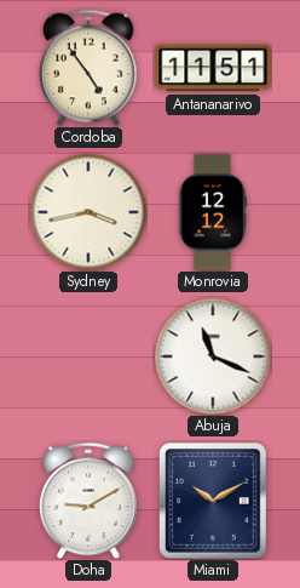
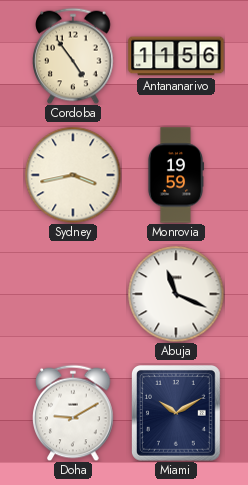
Antananarivo: 11:51 -> 11:56
Monrovia: 12:12 -> 19:59
